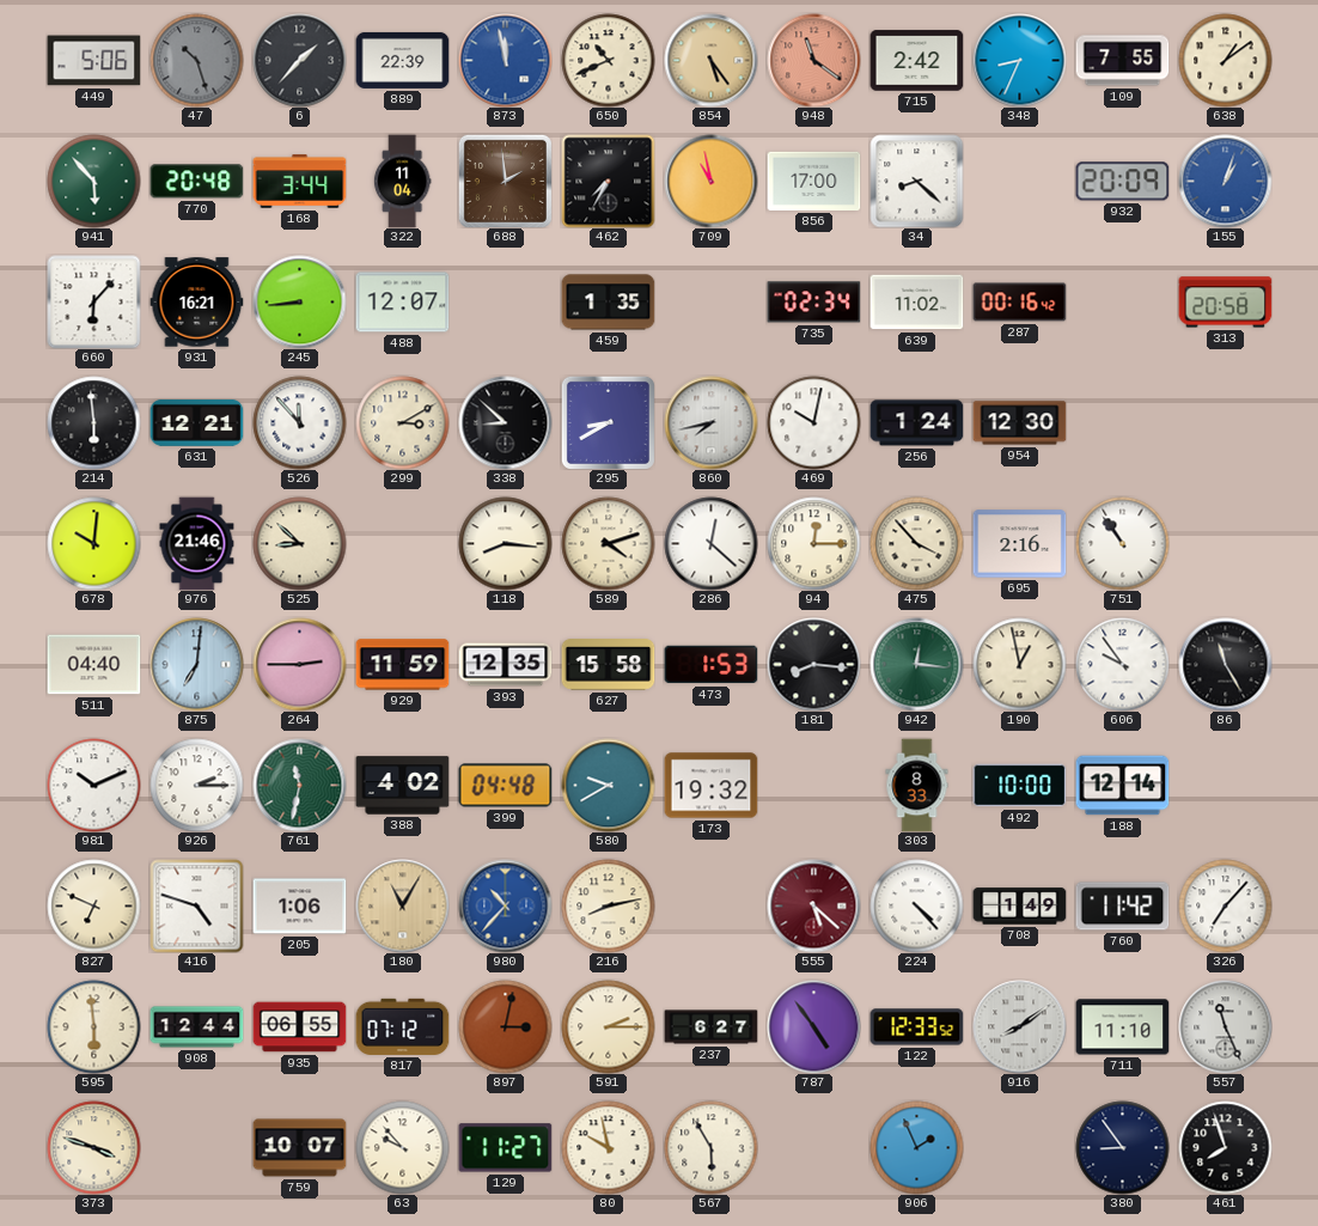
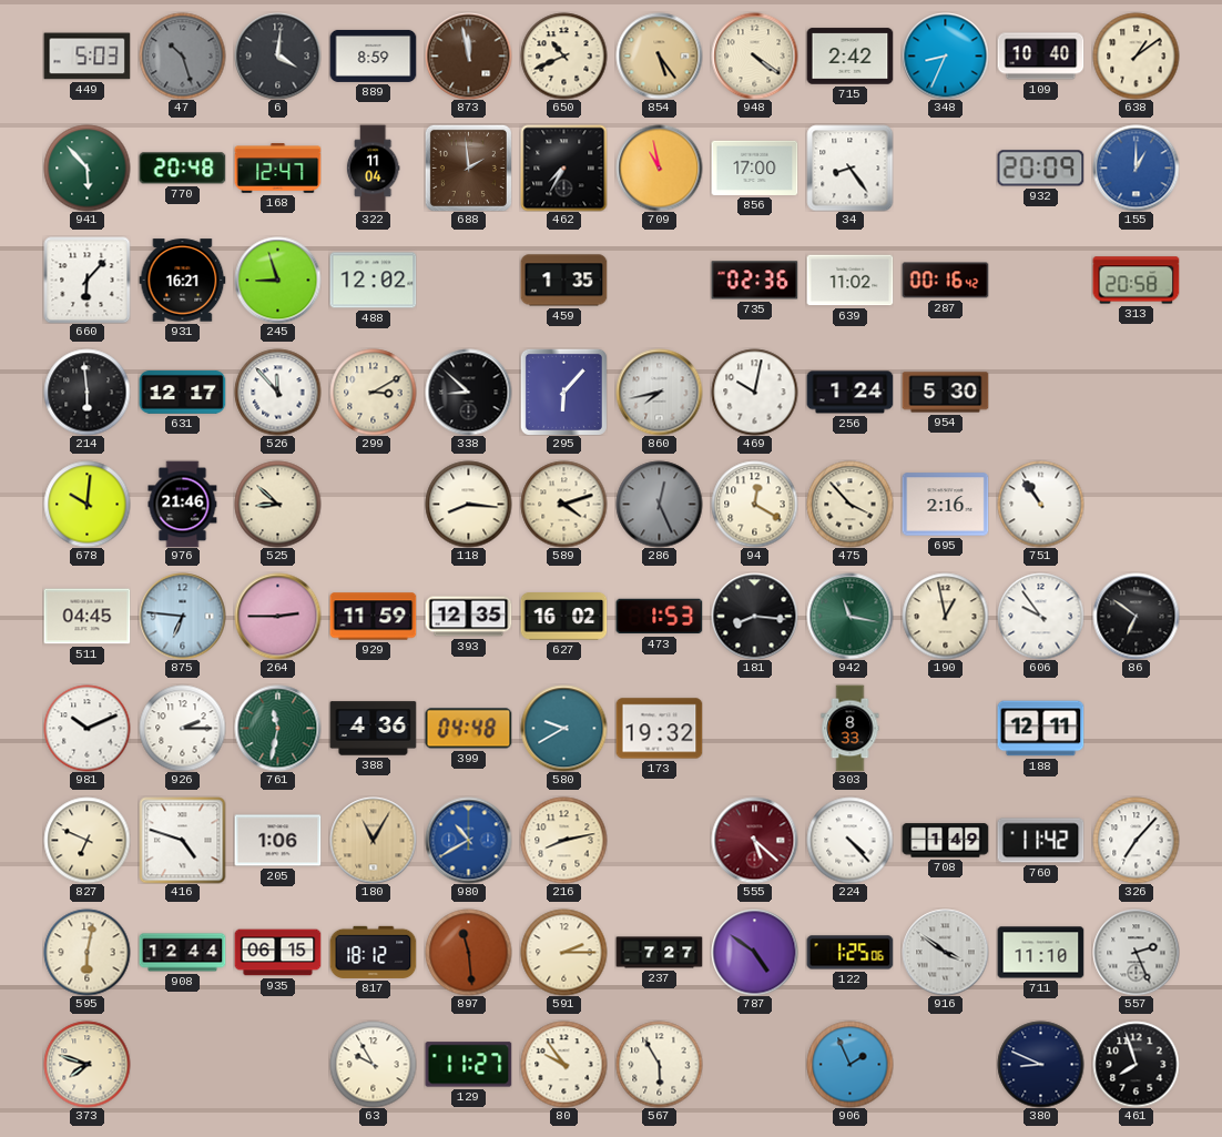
449: 5:06 -> 5:03
6: 1:37 -> 4:01
889: 22:39 -> 8:59
873 dial: blue -> brown
948: 11:21 -> 4:21
948 dial: salmon -> cream
109: 7:55 -> 10:40
168: 3:44 -> 12:47
34: 8:22 -> 8:24
155: 1:03 -> 1:00
245: 8:44 -> 8:57
488: 12:07 -> 12:02
735: 02:34 -> 02:36
631: 12:21 -> 12:17
295: 8:40 -> 6:07
954: 12:30 -> 5:30
286: 12:22 -> 12:26
286 dial: white -> grey
94: 12:15 -> 12:20
511: 04:40 -> 04:45
875: 7:01 -> 6:46
627: 15:58 -> 16:02
942: 12:16 -> 11:17
86: 11:25 -> 6:51
388: 4:02 -> 4:36
492: 10:00 -> none
188: 12:14 -> 12:11
980: 10:37 -> 10:40
595: 5:59 -> 6:02
935: 06:55 -> 06:15
817: 07:12 -> 18:12
897: 3:02 -> 11:29
237: 6:27 -> 7:27
787: 4:54 -> 4:51
122: 12:33 -> 1:25
916: 8:09 -> 3:51
557: 11:26 -> 2:26
373: 3:48 -> 7:48
759: 10:07 -> none
63: 9:53 -> 9:55
80: 9:58 -> 9:54
380: 8:54 -> 8:49
